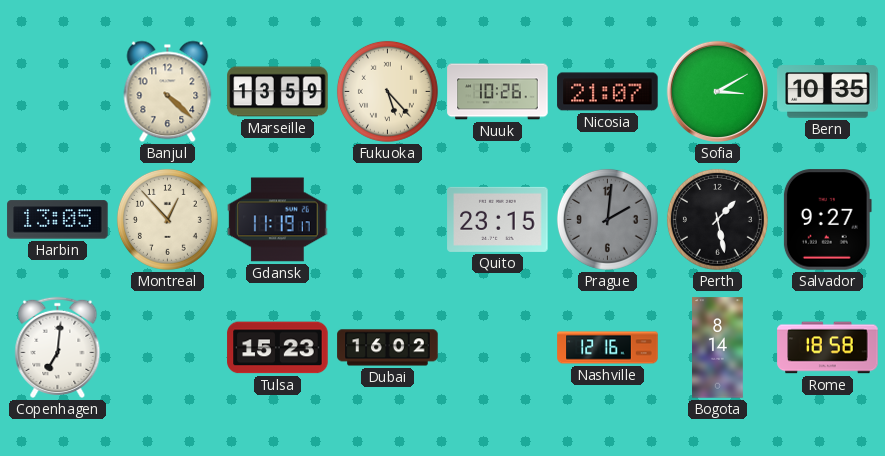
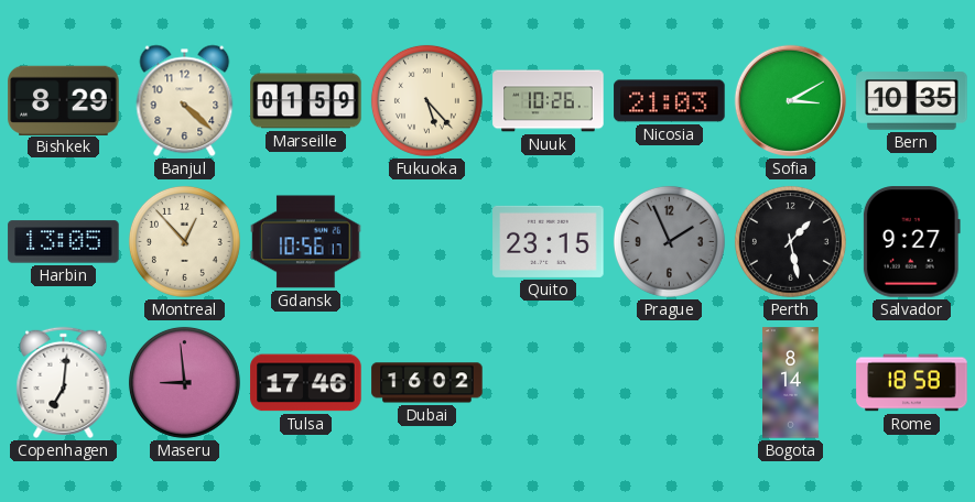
Bishkek: none -> 8:29
Marseille: 13:59 -> 01:59
Nicosia: 21:07 -> 21:03
Gdansk: 11:19 -> 10:56
Prague: 2:01 -> 1:56
Maseru: none -> 8:59
Tulsa: 15:23 -> 17:46
Nashville: 12:16 -> none
